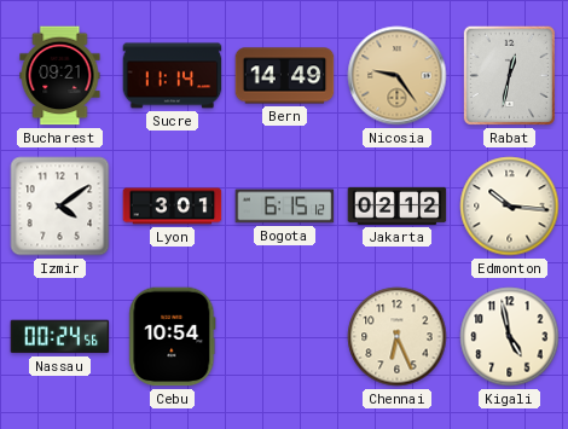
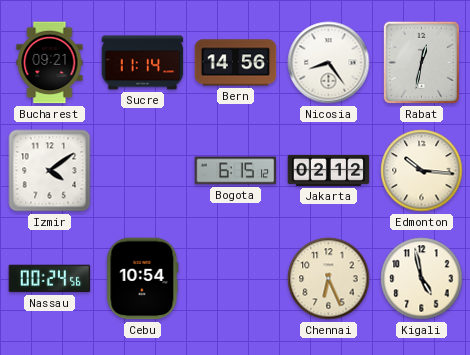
Bern: 14:49 -> 14:56
Nicosia: 9:24 -> 8:24
Nicosia dial: champagne -> white
Lyon: 3:01 -> none
